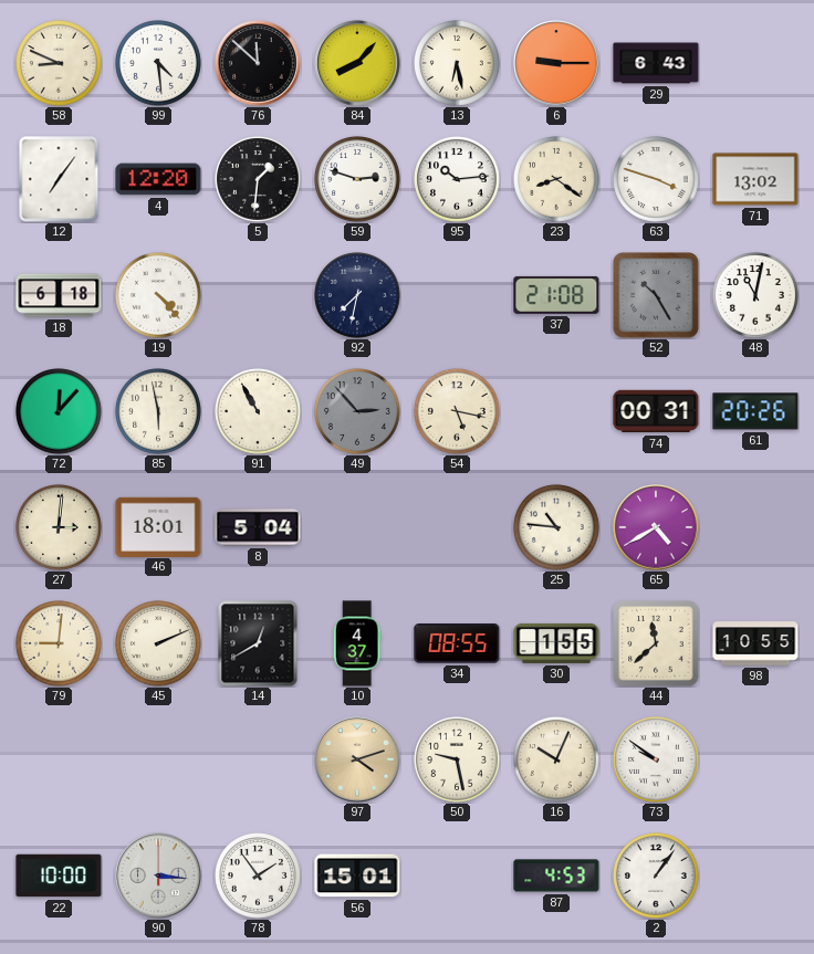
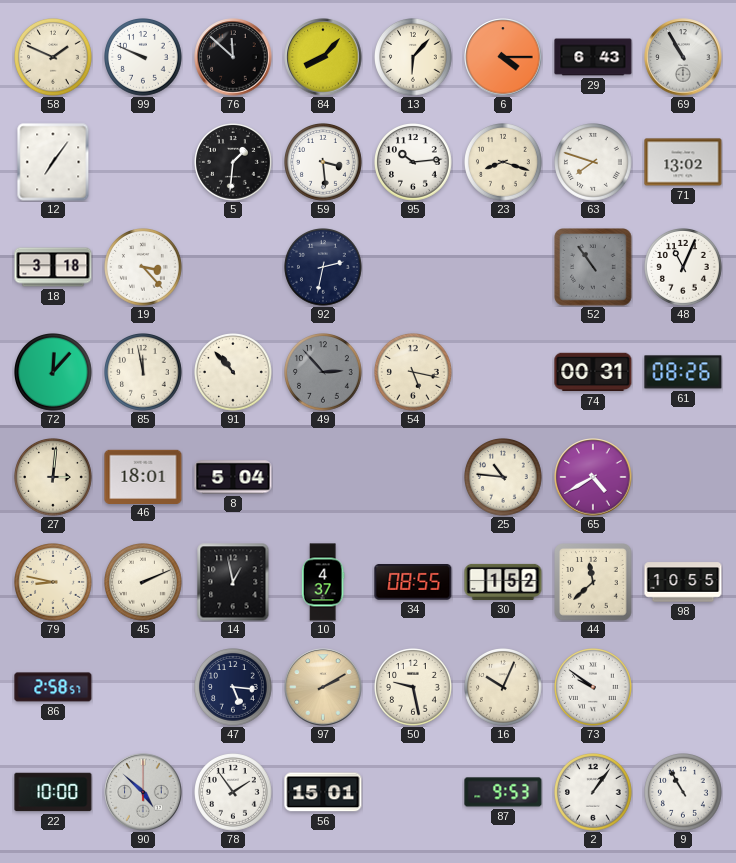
58: 8:49 -> 1:49
99: 4:29 -> 9:49
13: 6:28 -> 6:07
6: 9:15 -> 4:15
69: none -> 10:55
4: 12:20 -> none
59: 2:48 -> 3:29
23: 8:21 -> 8:18
63: 3:48 -> 7:48
18: 6:18 -> 3:18
19: 4:23 -> 3:23
92: 7:32 -> 2:32
37: 21:08 -> none
52: 10:25 -> 10:54
48: 11:02 -> 11:04
85: 5:58 -> 11:58
91: 10:55 -> 10:53
61: 20:26 -> 08:26
79: 9:01 -> 8:47
14: 12:40 -> 12:58
30: 1:55 -> 1:52
86: none -> 2:58
47: none -> 5:16
97: 4:12 -> 2:10
90: 3:16 -> 4:52
87: 4:53 -> 9:53
9: none -> 10:55
